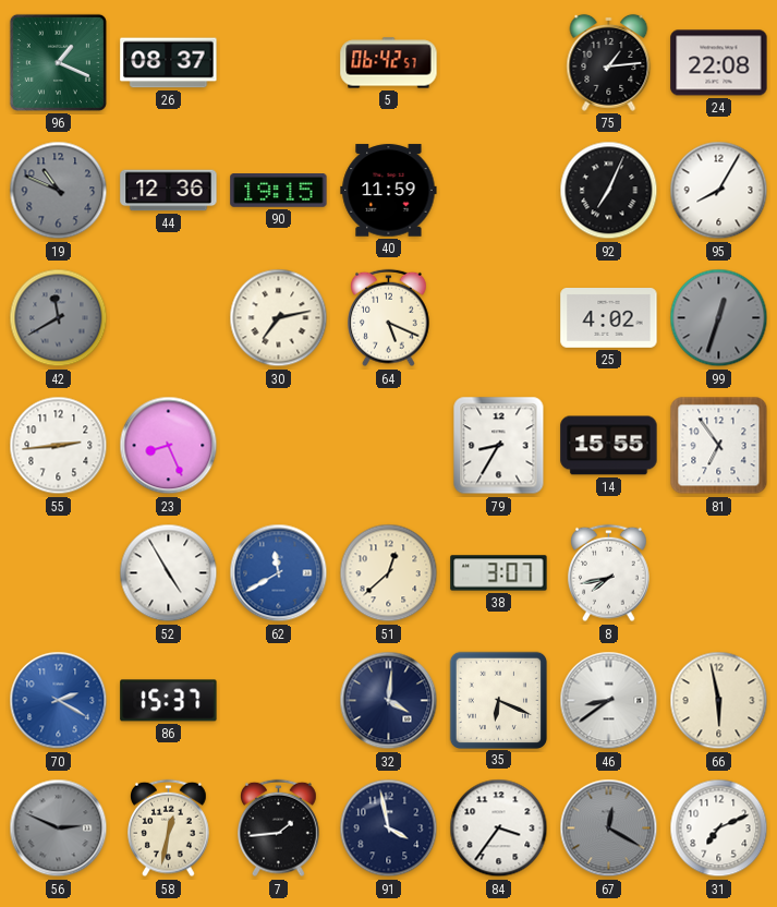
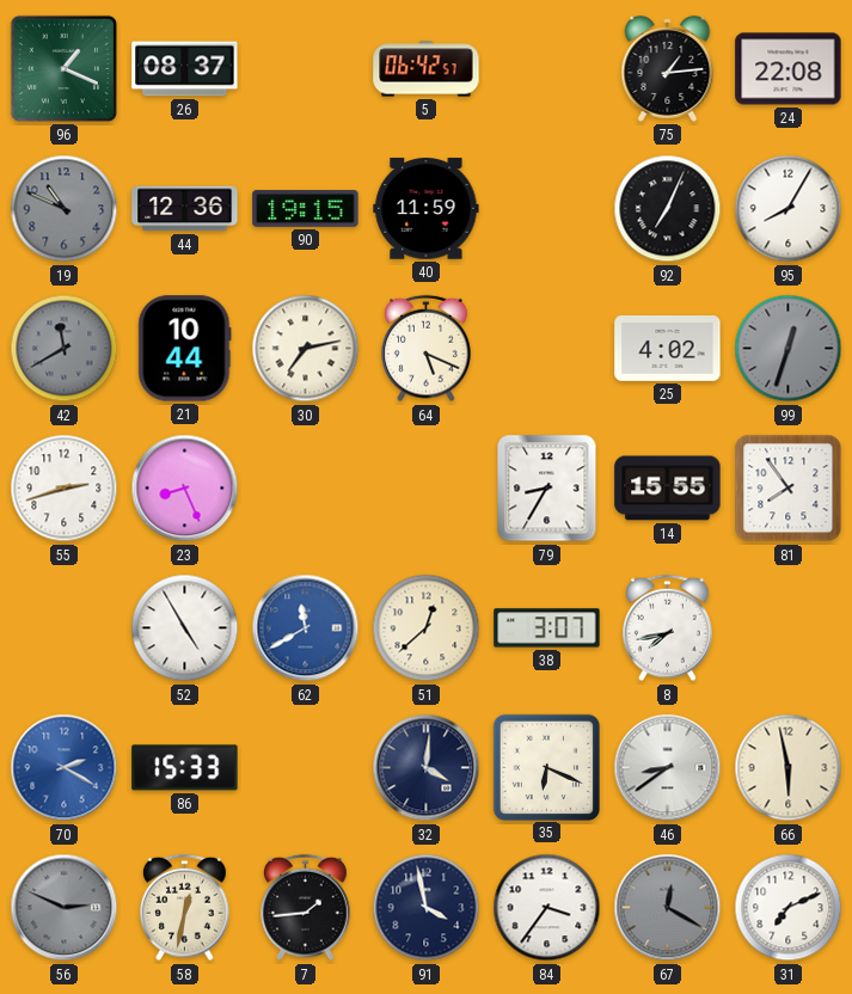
21: none -> 10:44
55: 2:44 -> 2:42
81: 6:54 -> 7:54
86: 15:37 -> 15:33
